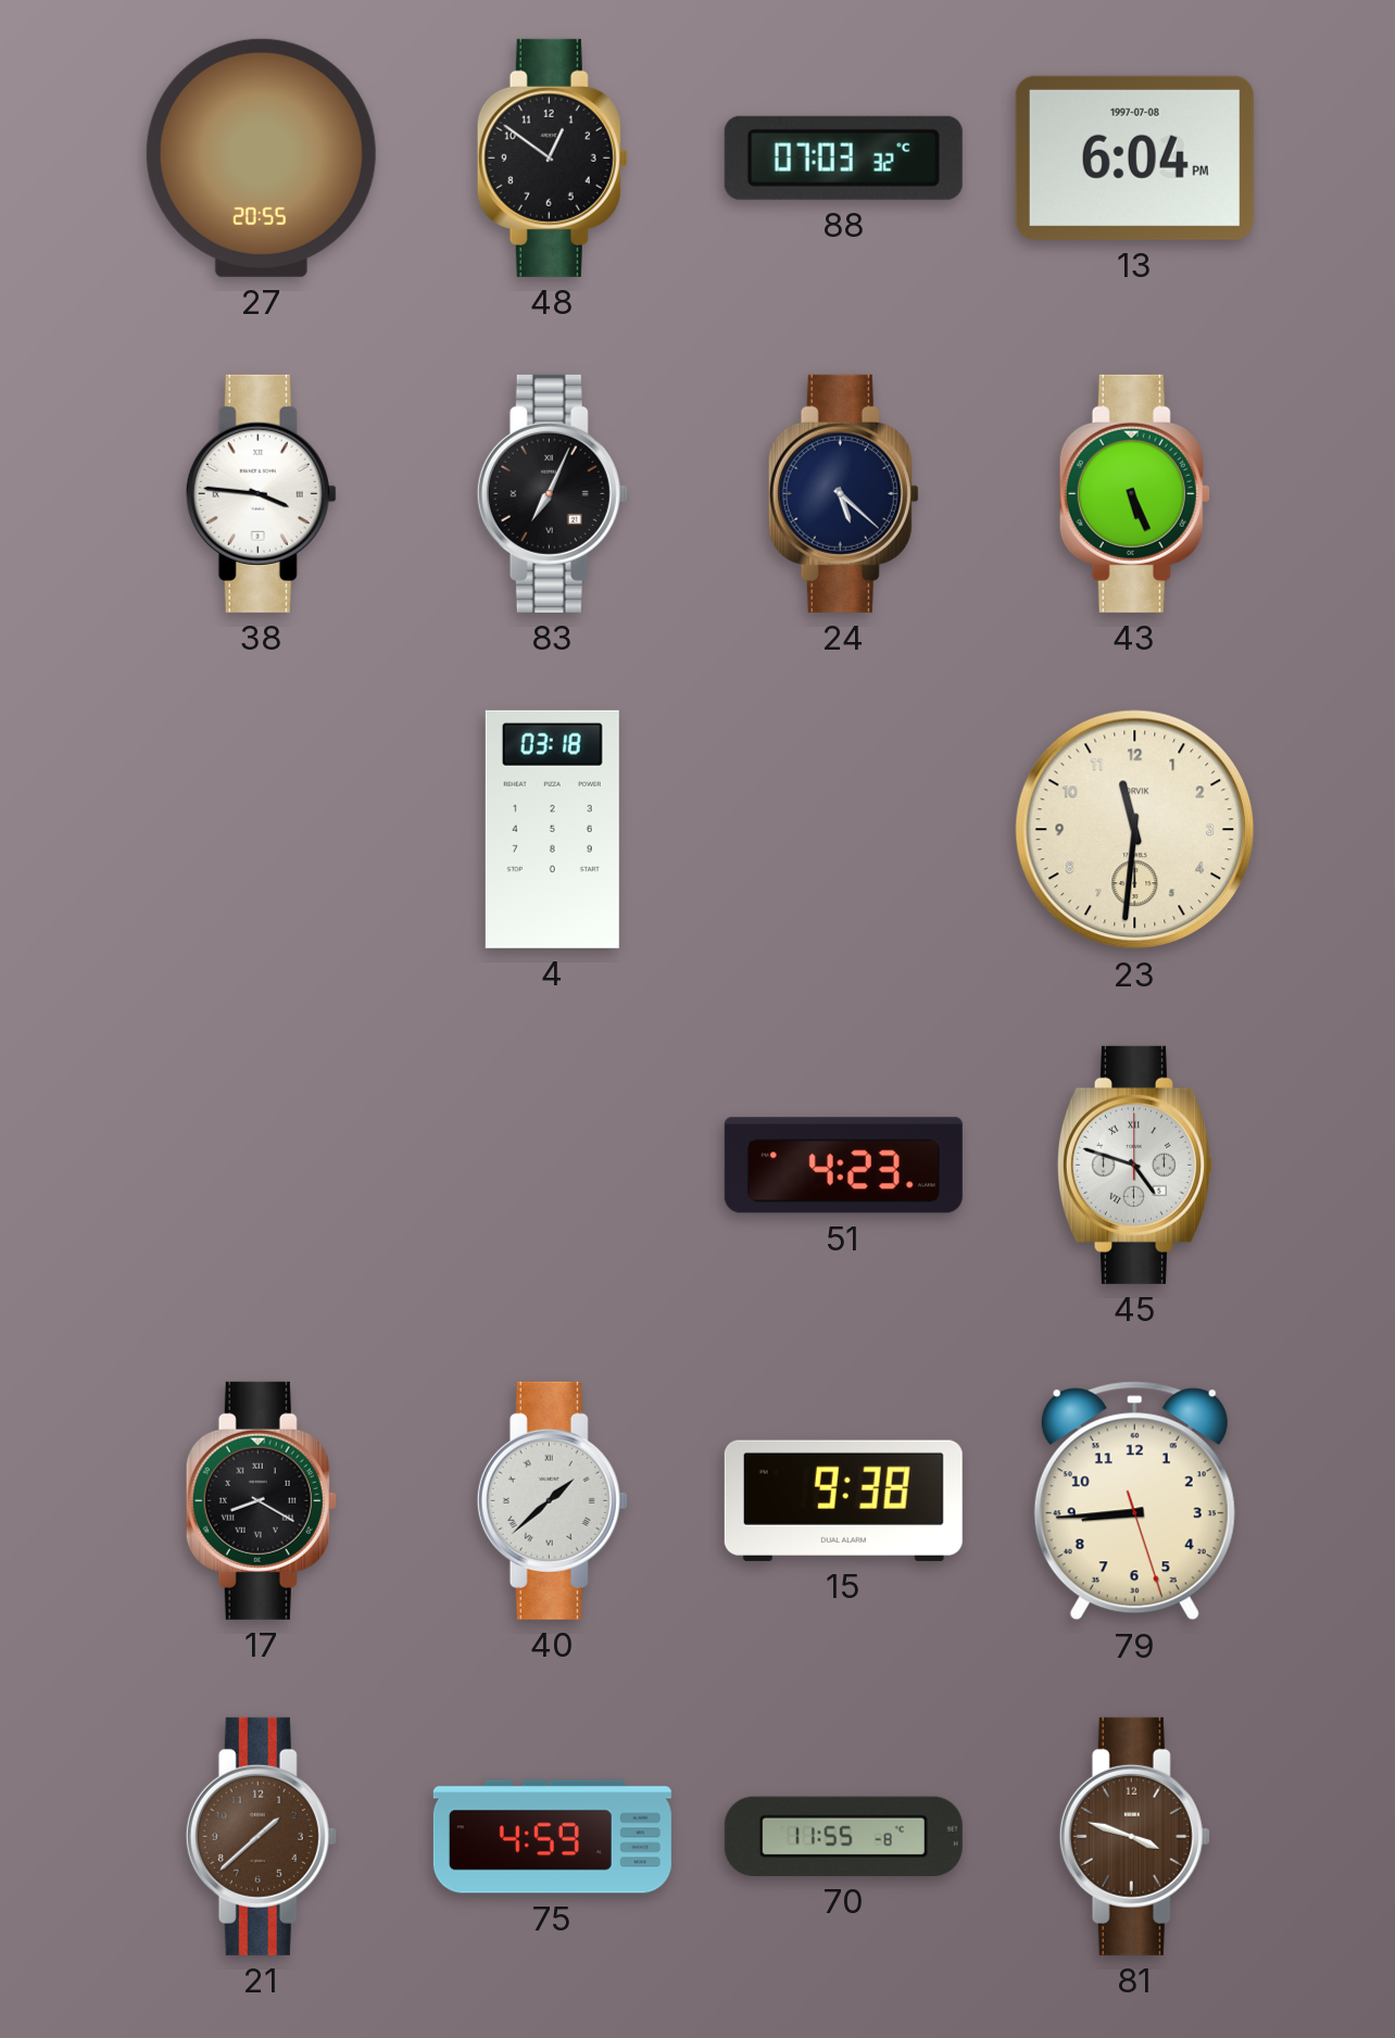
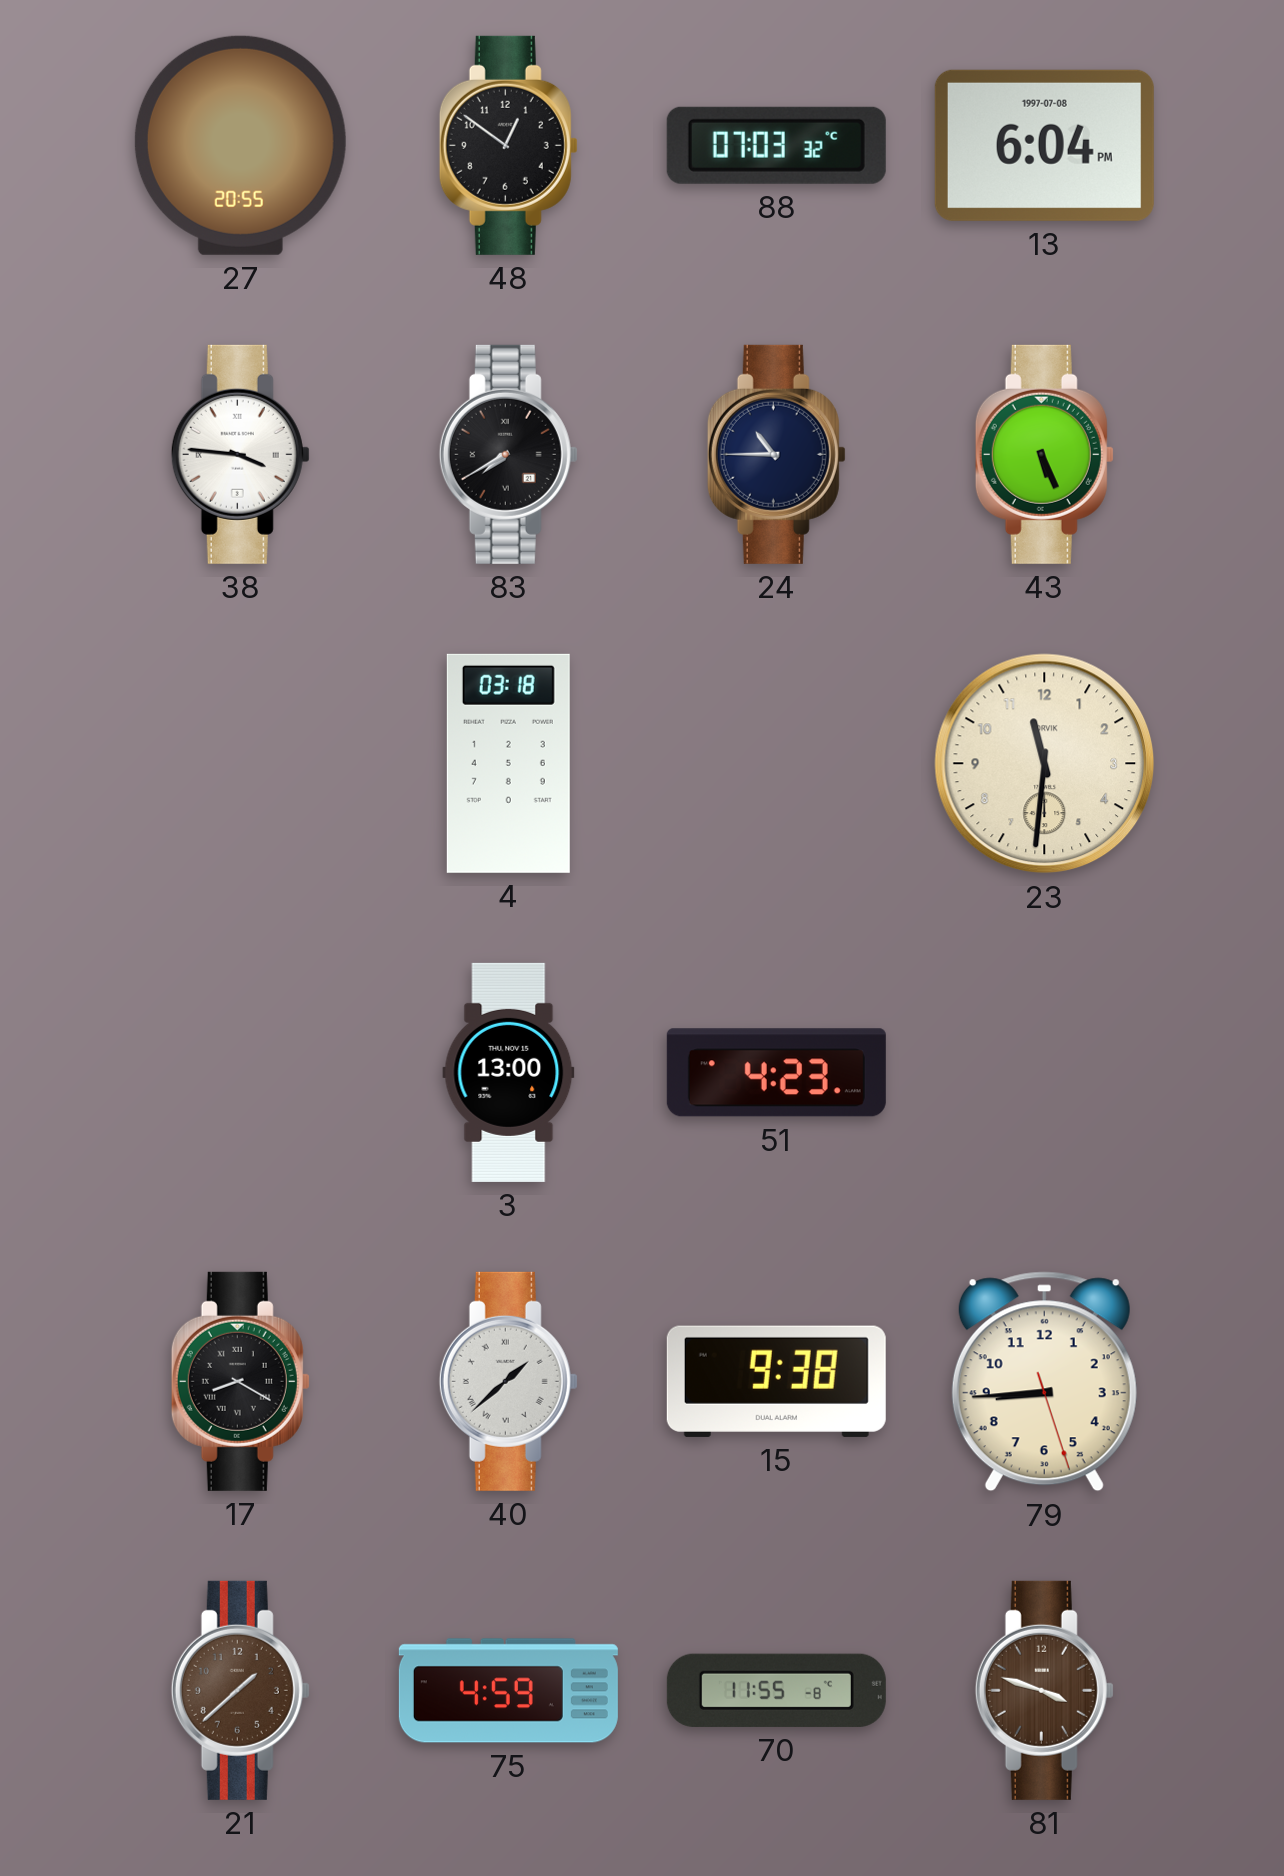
83: 7:04 -> 7:40
24: 5:22 -> 10:45
3: none -> 13:00
45: 4:48 -> none
